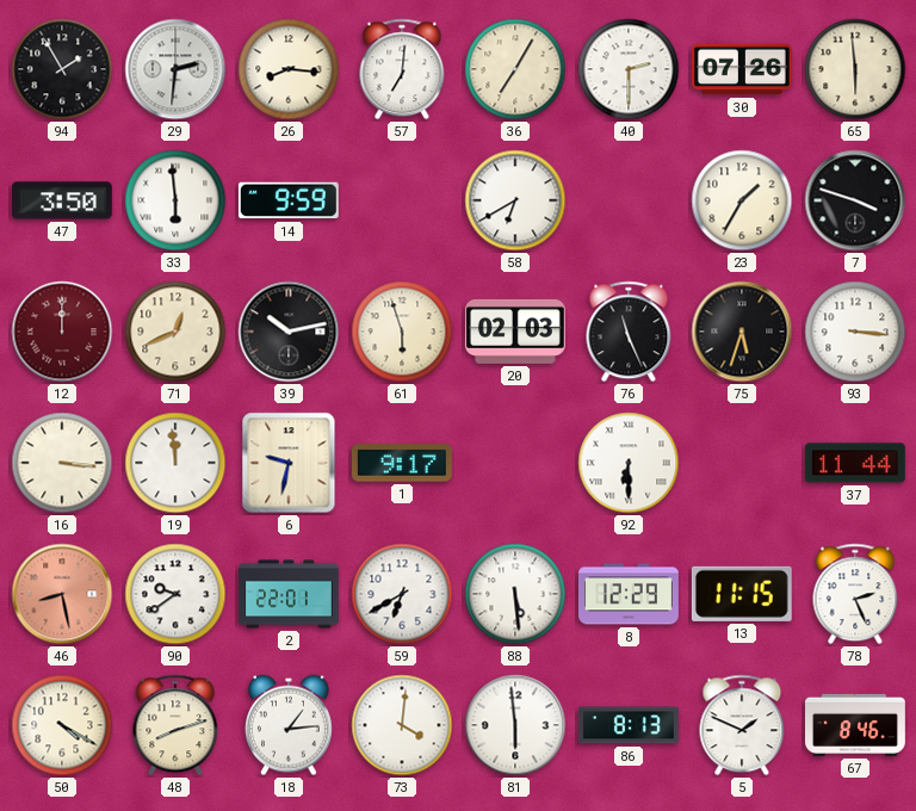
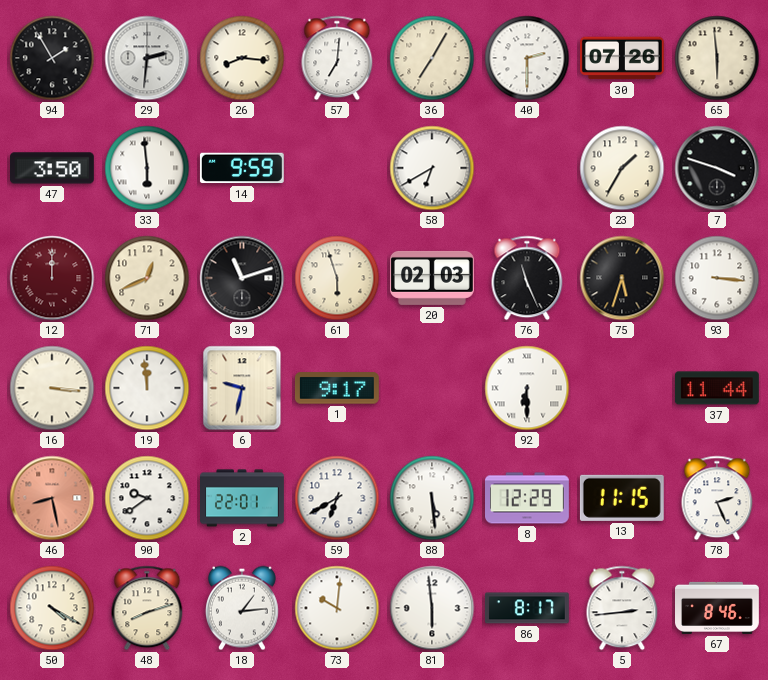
39: 10:13 -> 11:12
73: 4:01 -> 10:01
86: 8:13 -> 8:17
5: 1:49 -> 2:44
